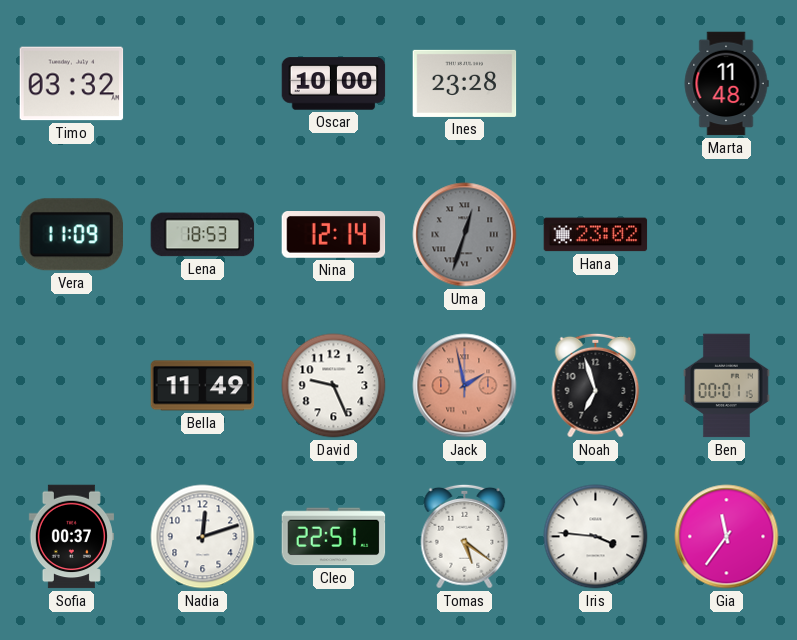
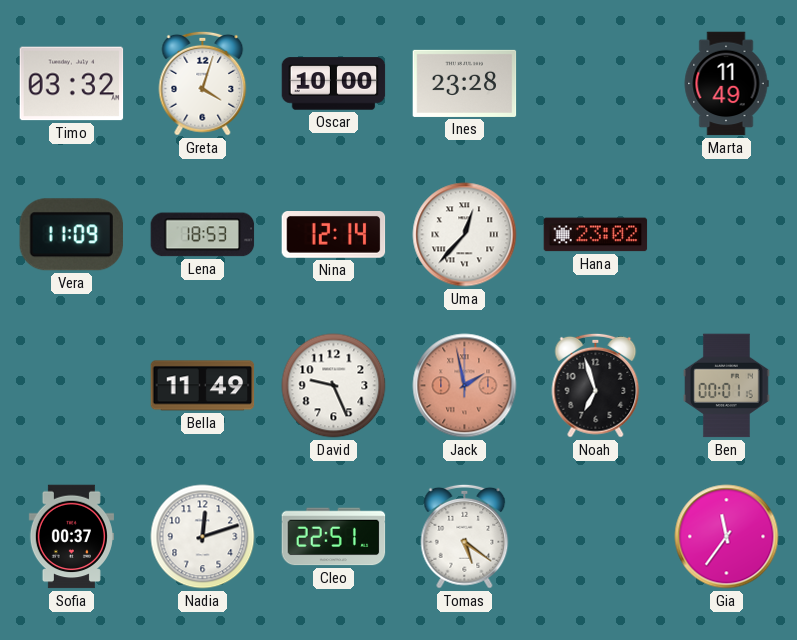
Greta: none -> 4:03
Marta: 11:48 -> 11:49
Uma: 12:33 -> 12:37
Uma dial: grey -> white
Iris: 3:46 -> none
